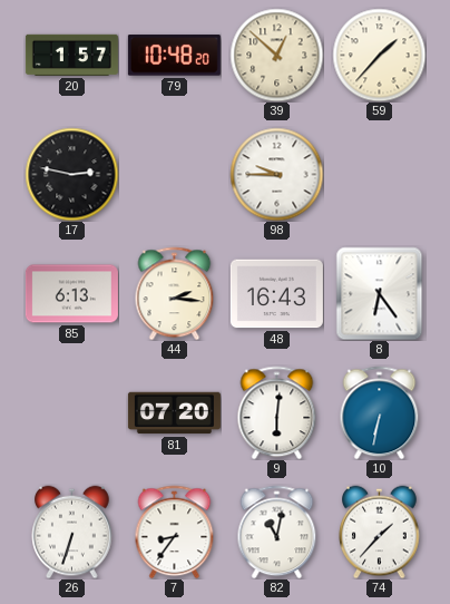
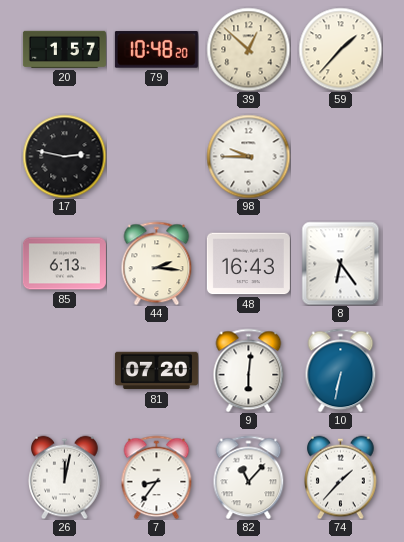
26: 6:33 -> 12:02
82: 11:02 -> 11:07
